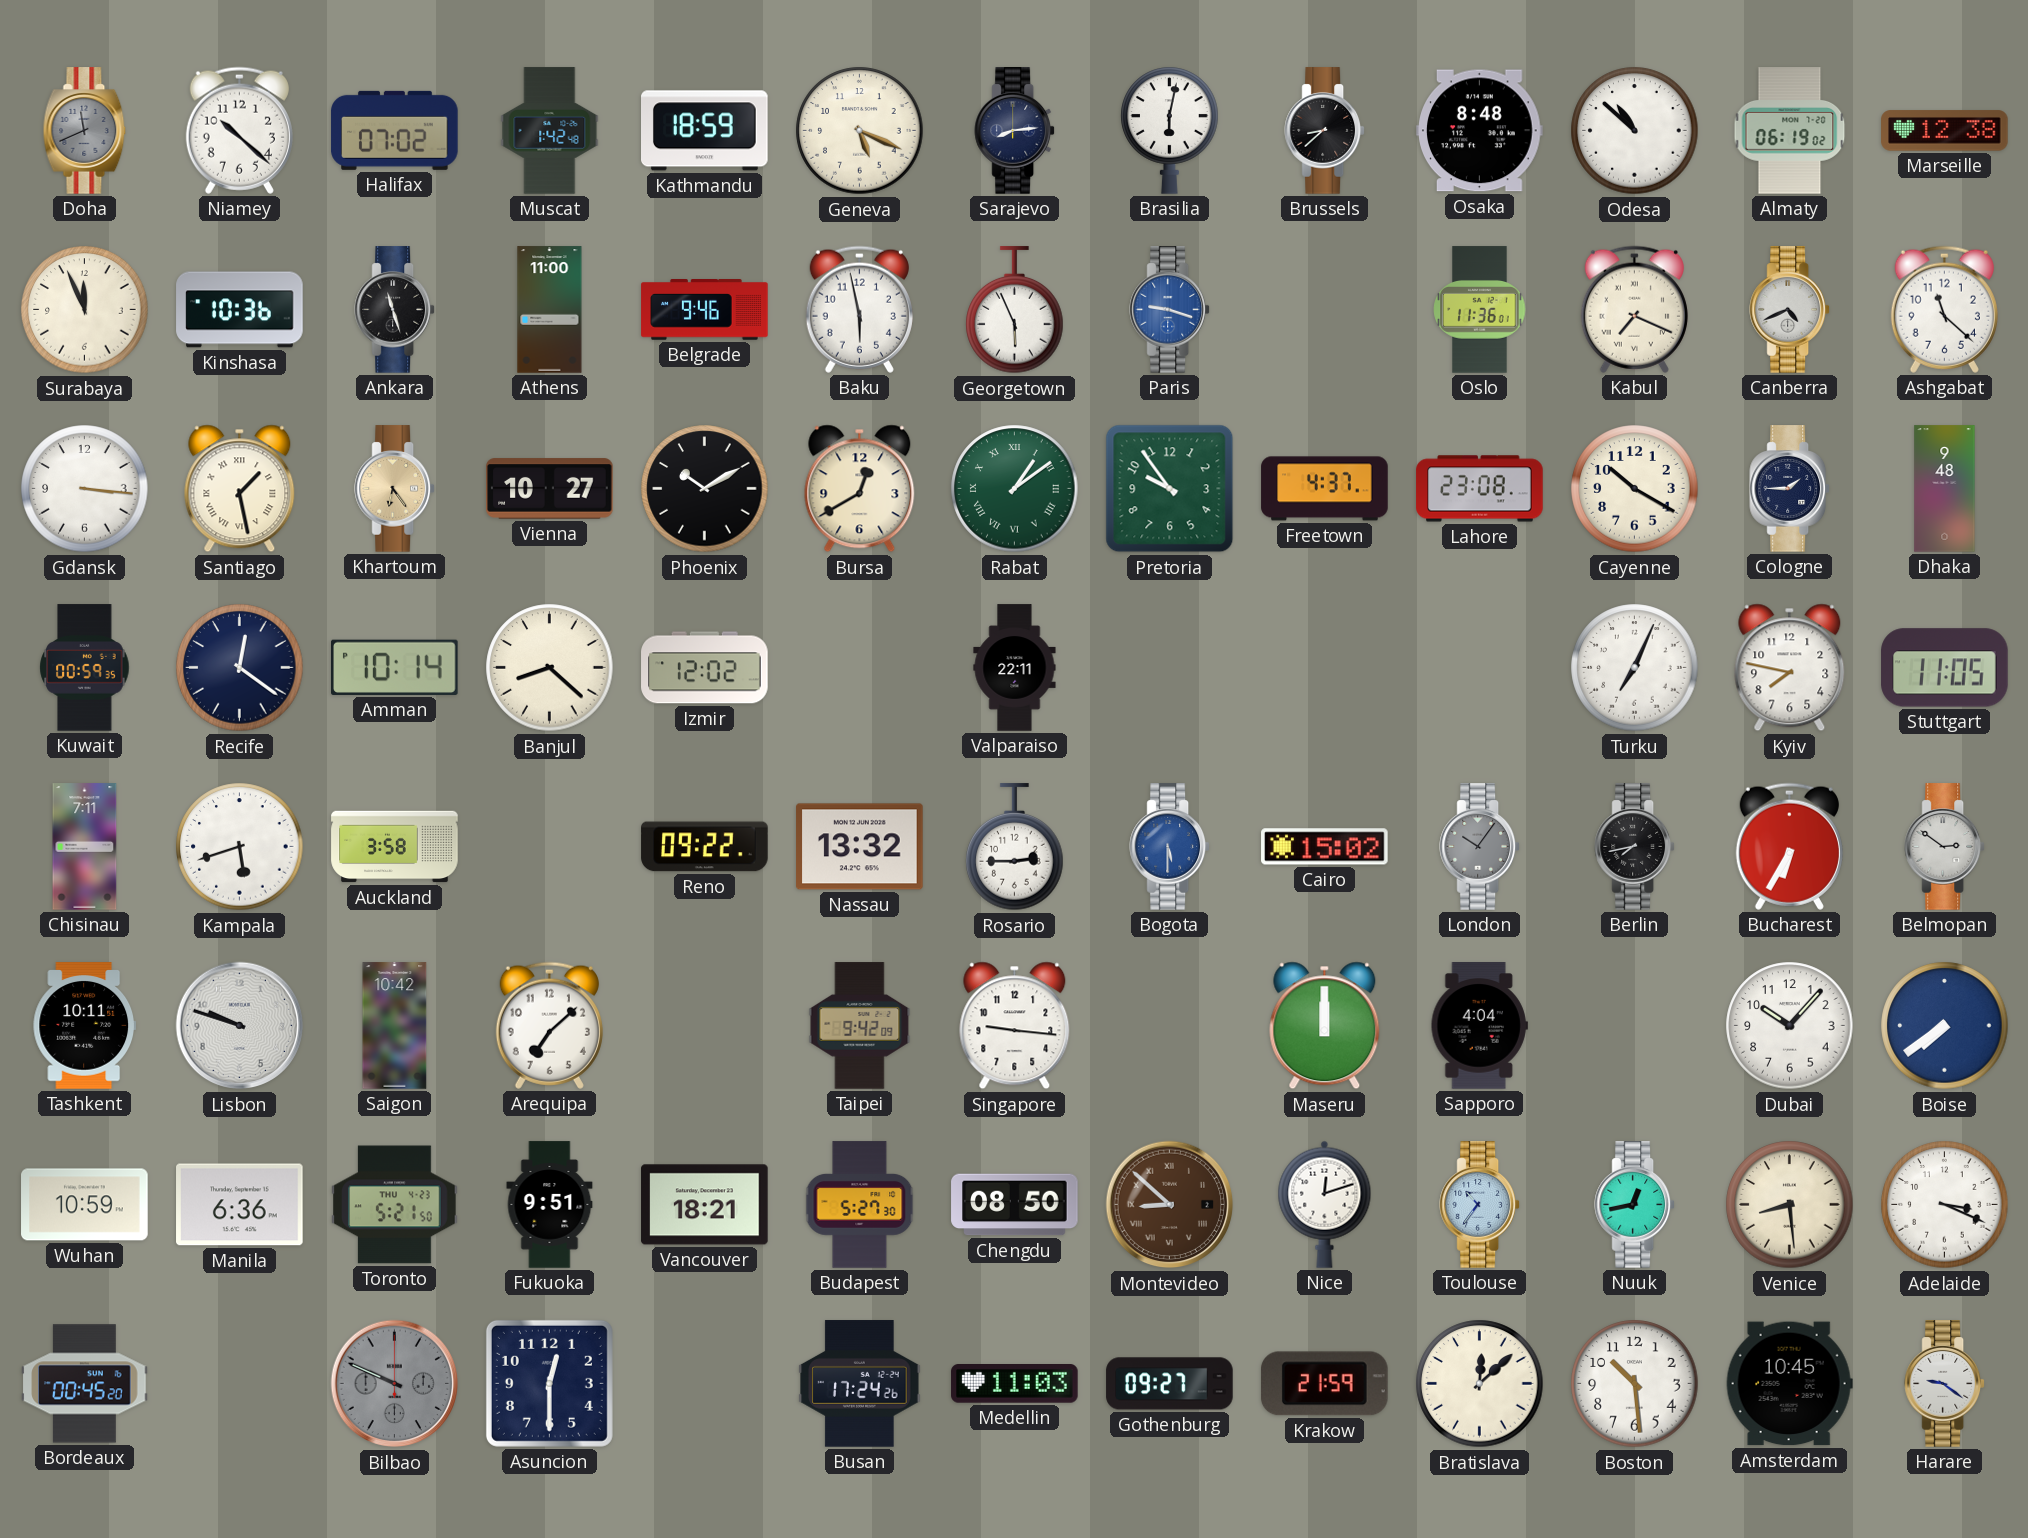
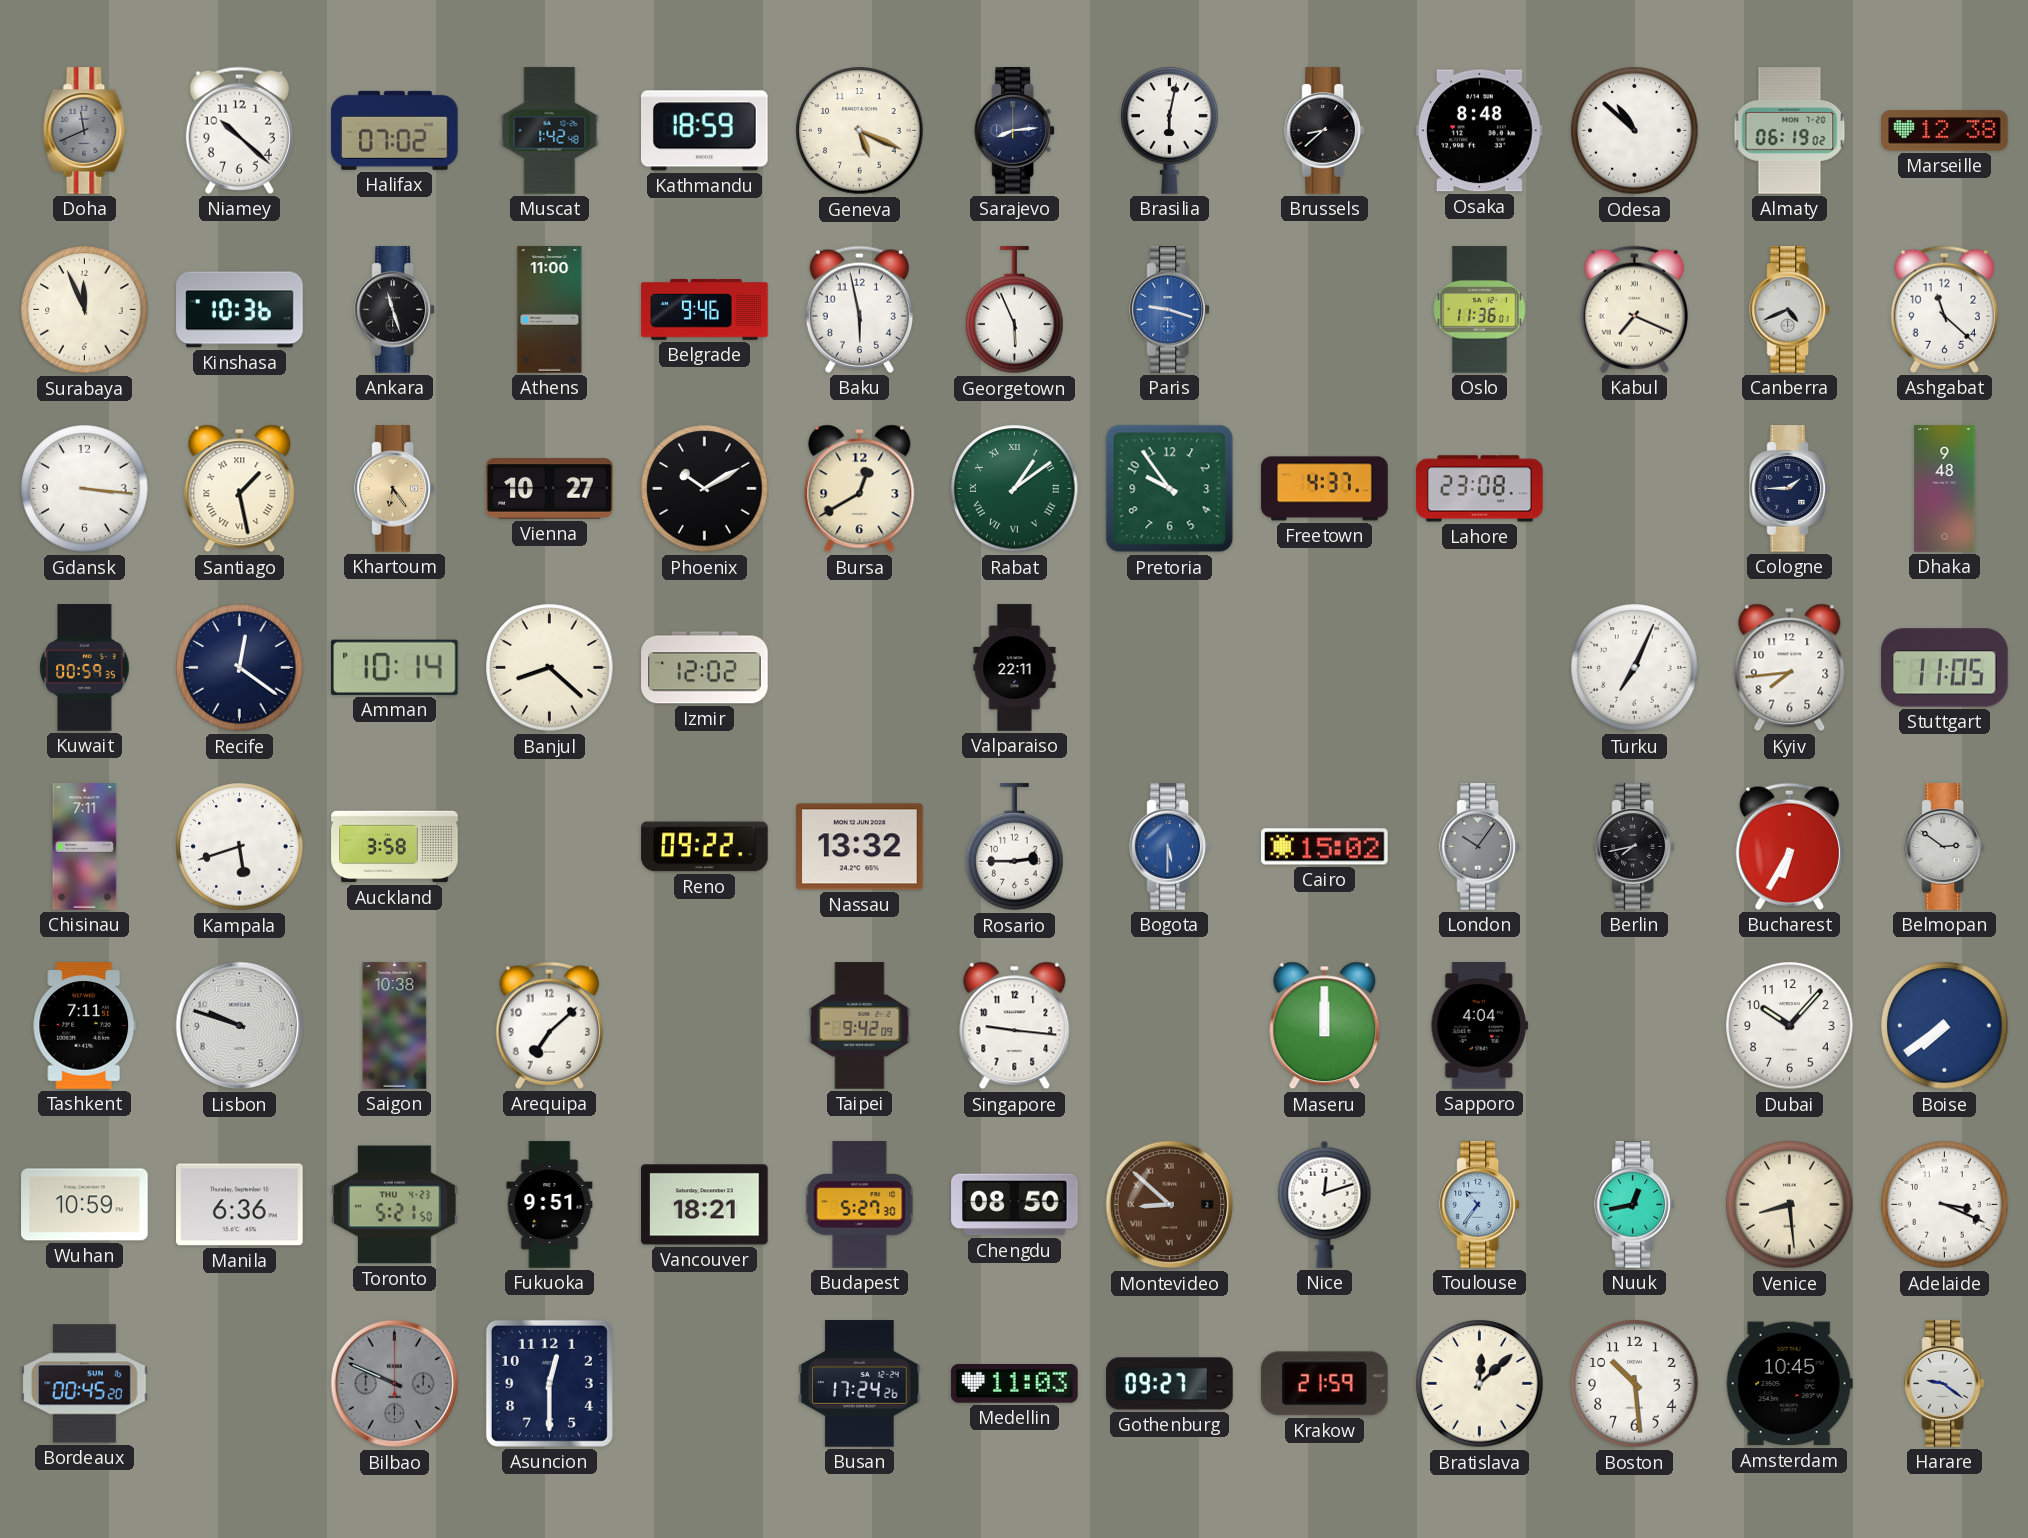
Cayenne: 10:20 -> none
Kyiv: 7:47 -> 7:44
Tashkent: 10:11 -> 7:11
Saigon: 10:42 -> 10:38
